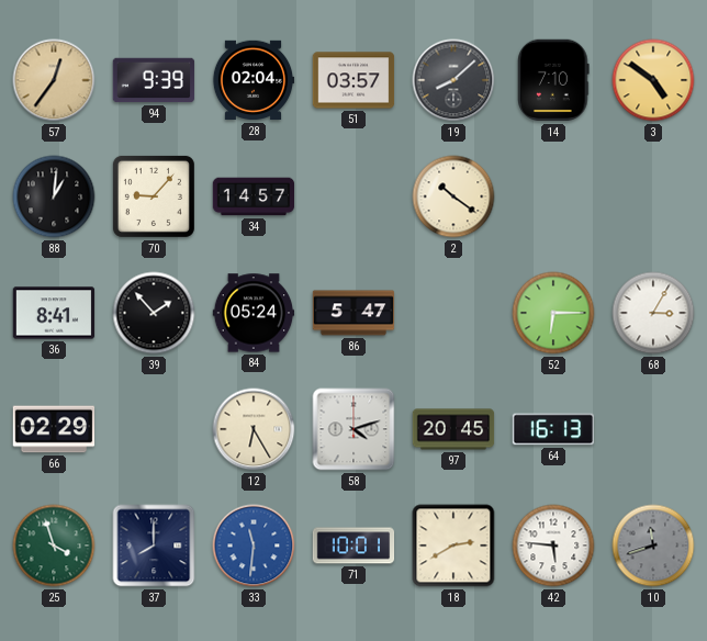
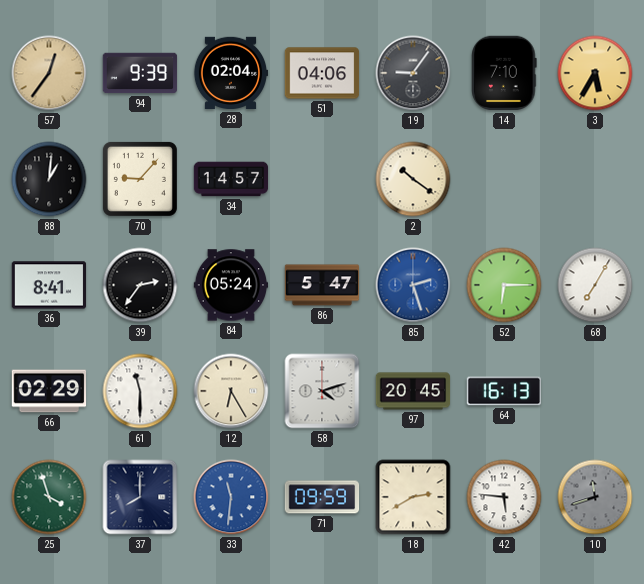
51: 03:57 -> 04:06
19: 8:08 -> 9:06
3: 4:51 -> 5:35
39: 1:53 -> 2:36
85: none -> 2:27
68: 3:05 -> 7:05
61: none -> 11:30
71: 10:01 -> 09:59
